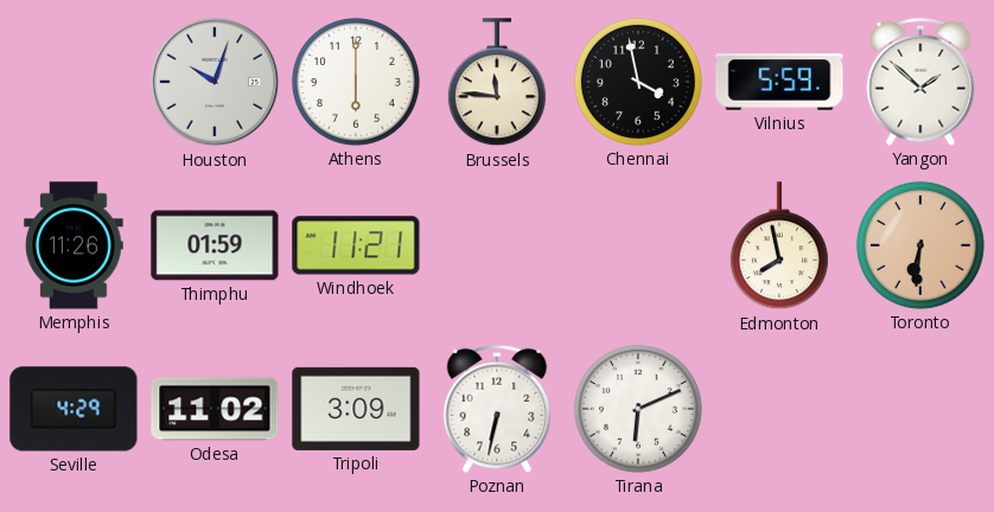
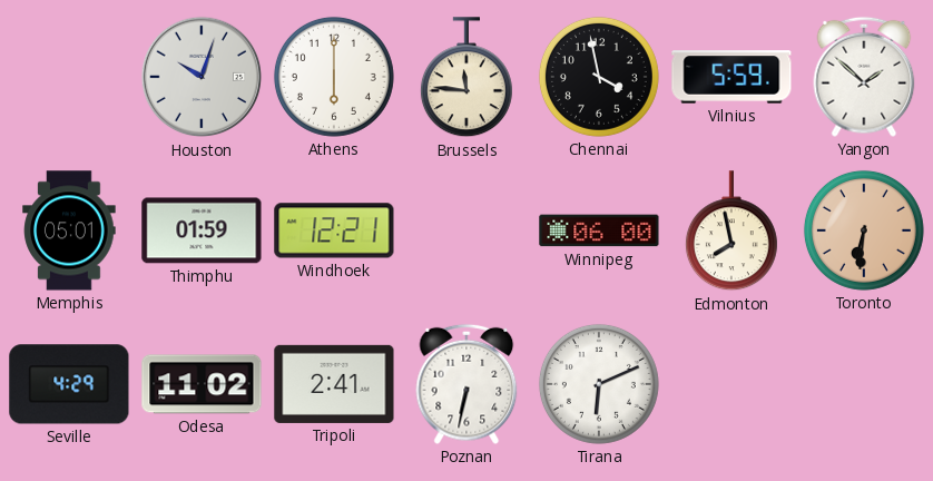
Memphis: 11:26 -> 05:01
Windhoek: 11:21 -> 12:21
Winnipeg: none -> 06:00
Tripoli: 3:09 -> 2:41
